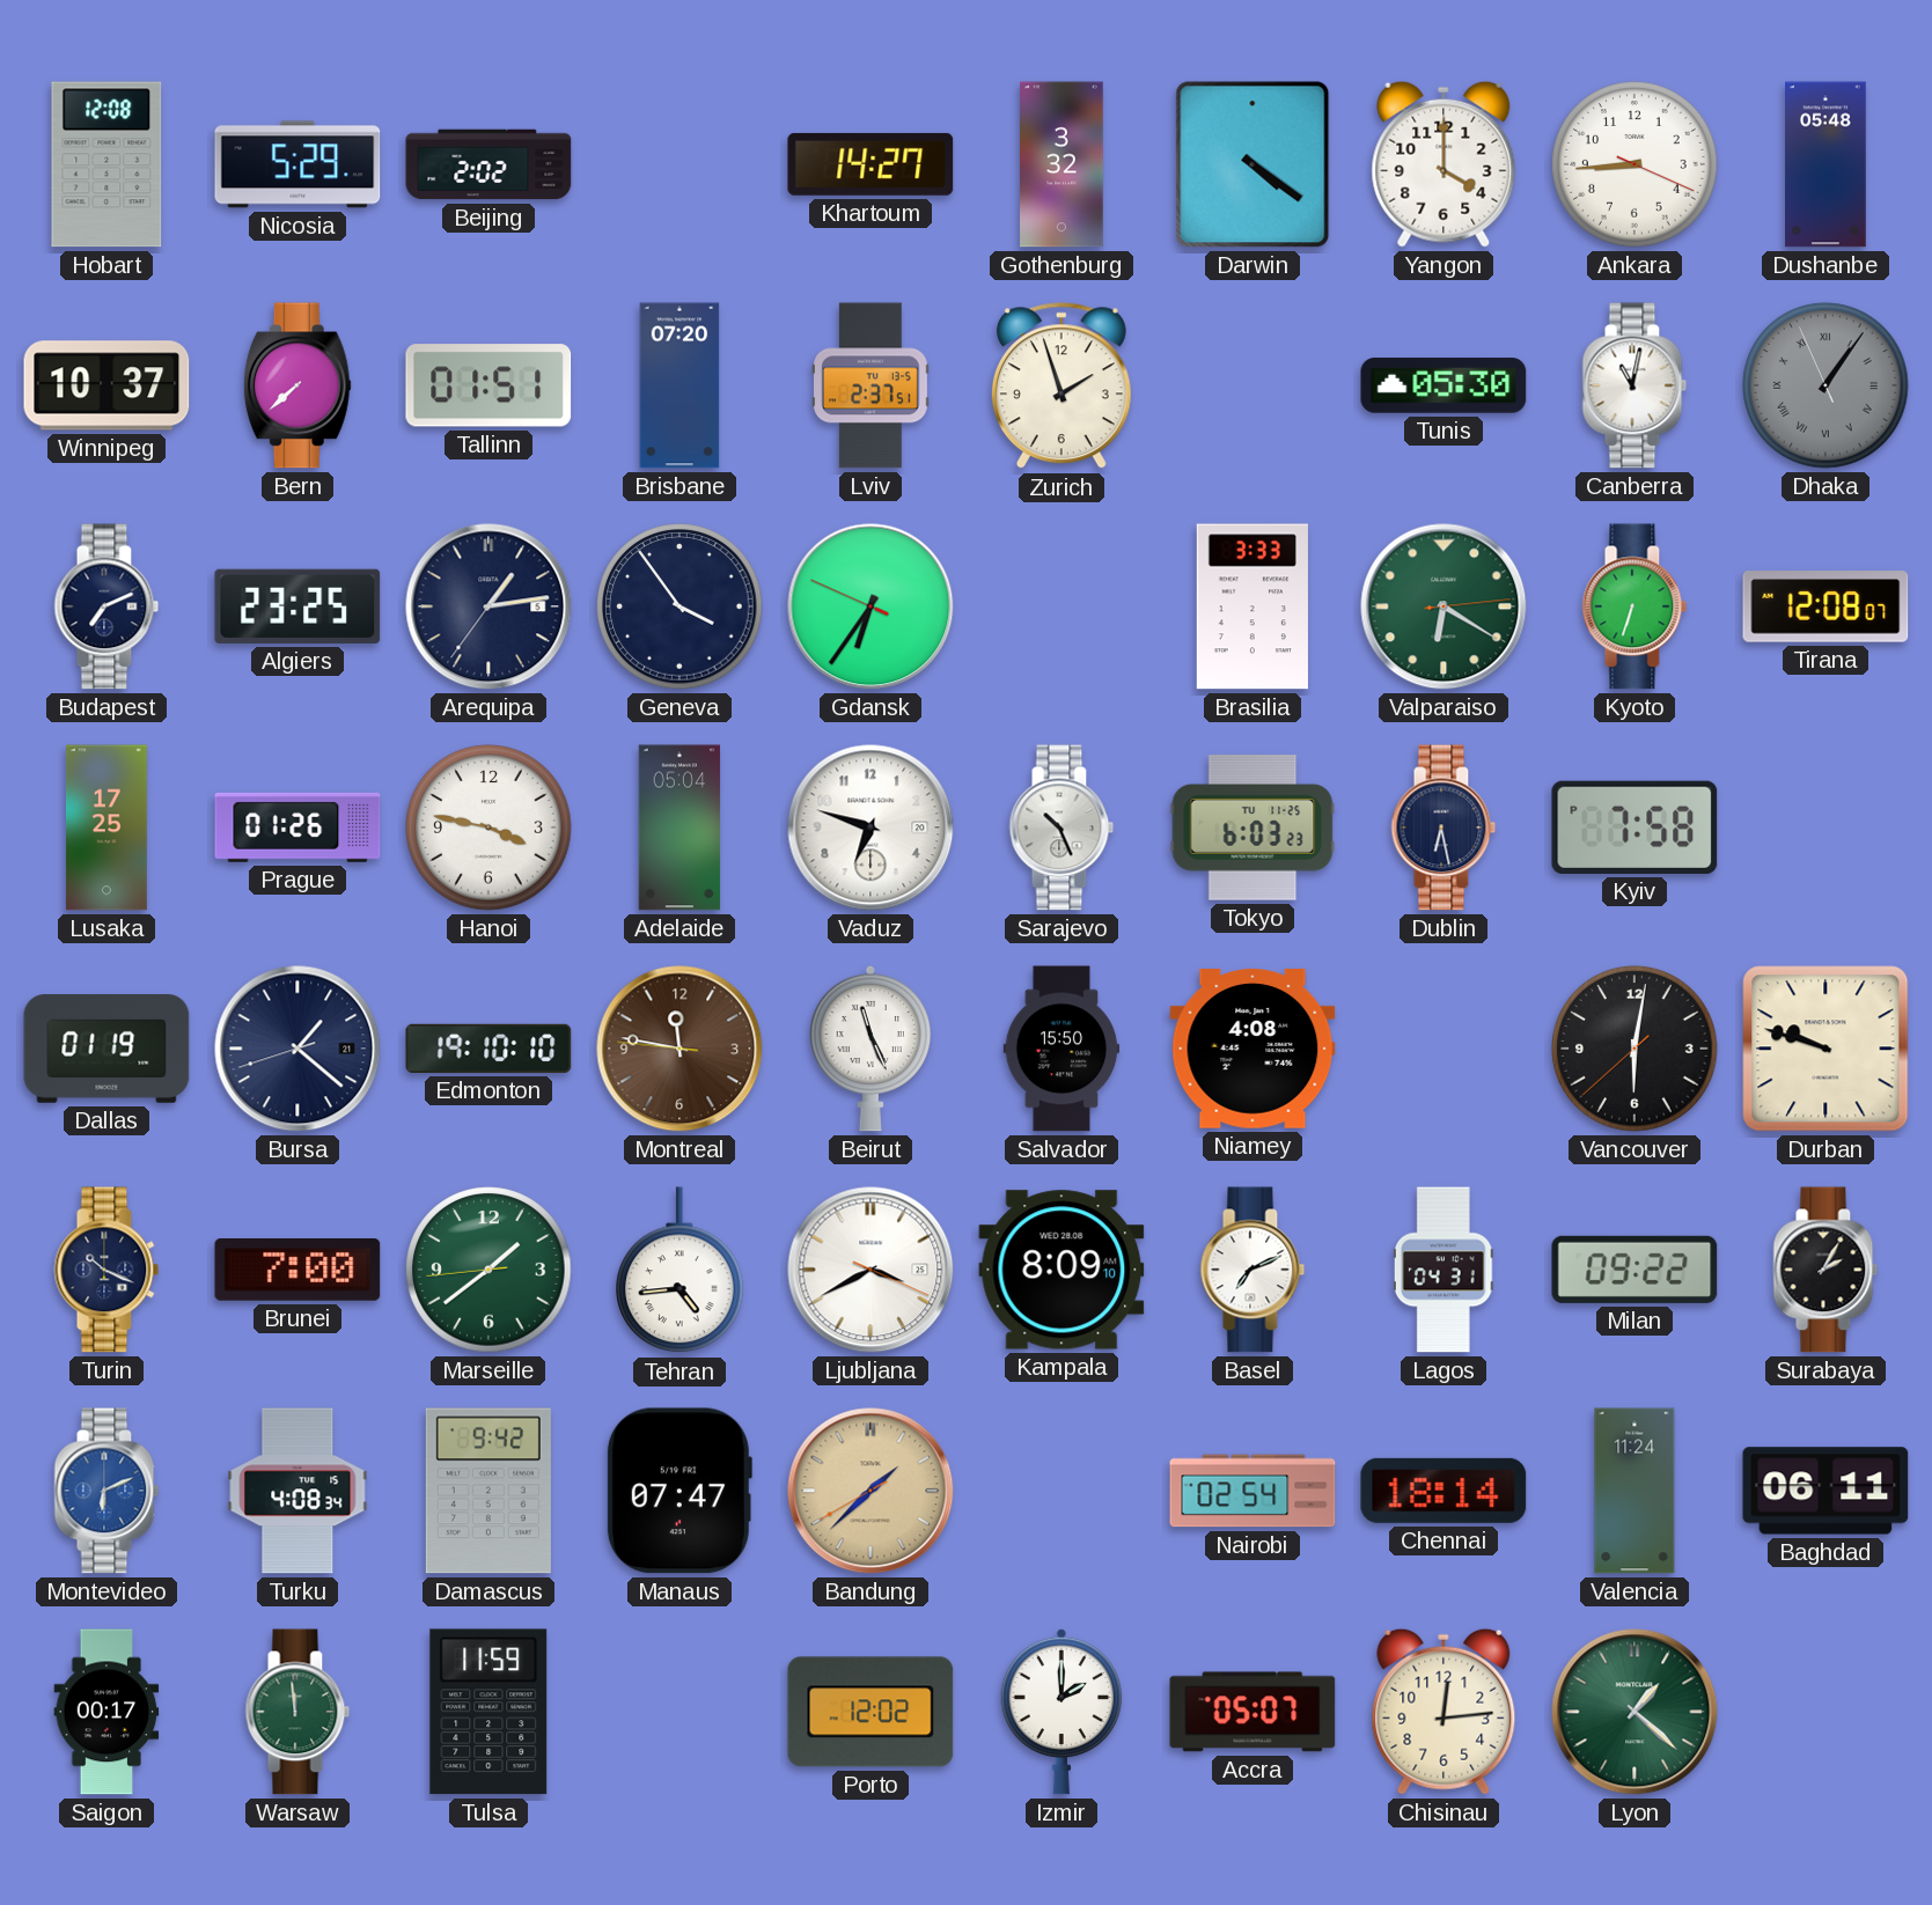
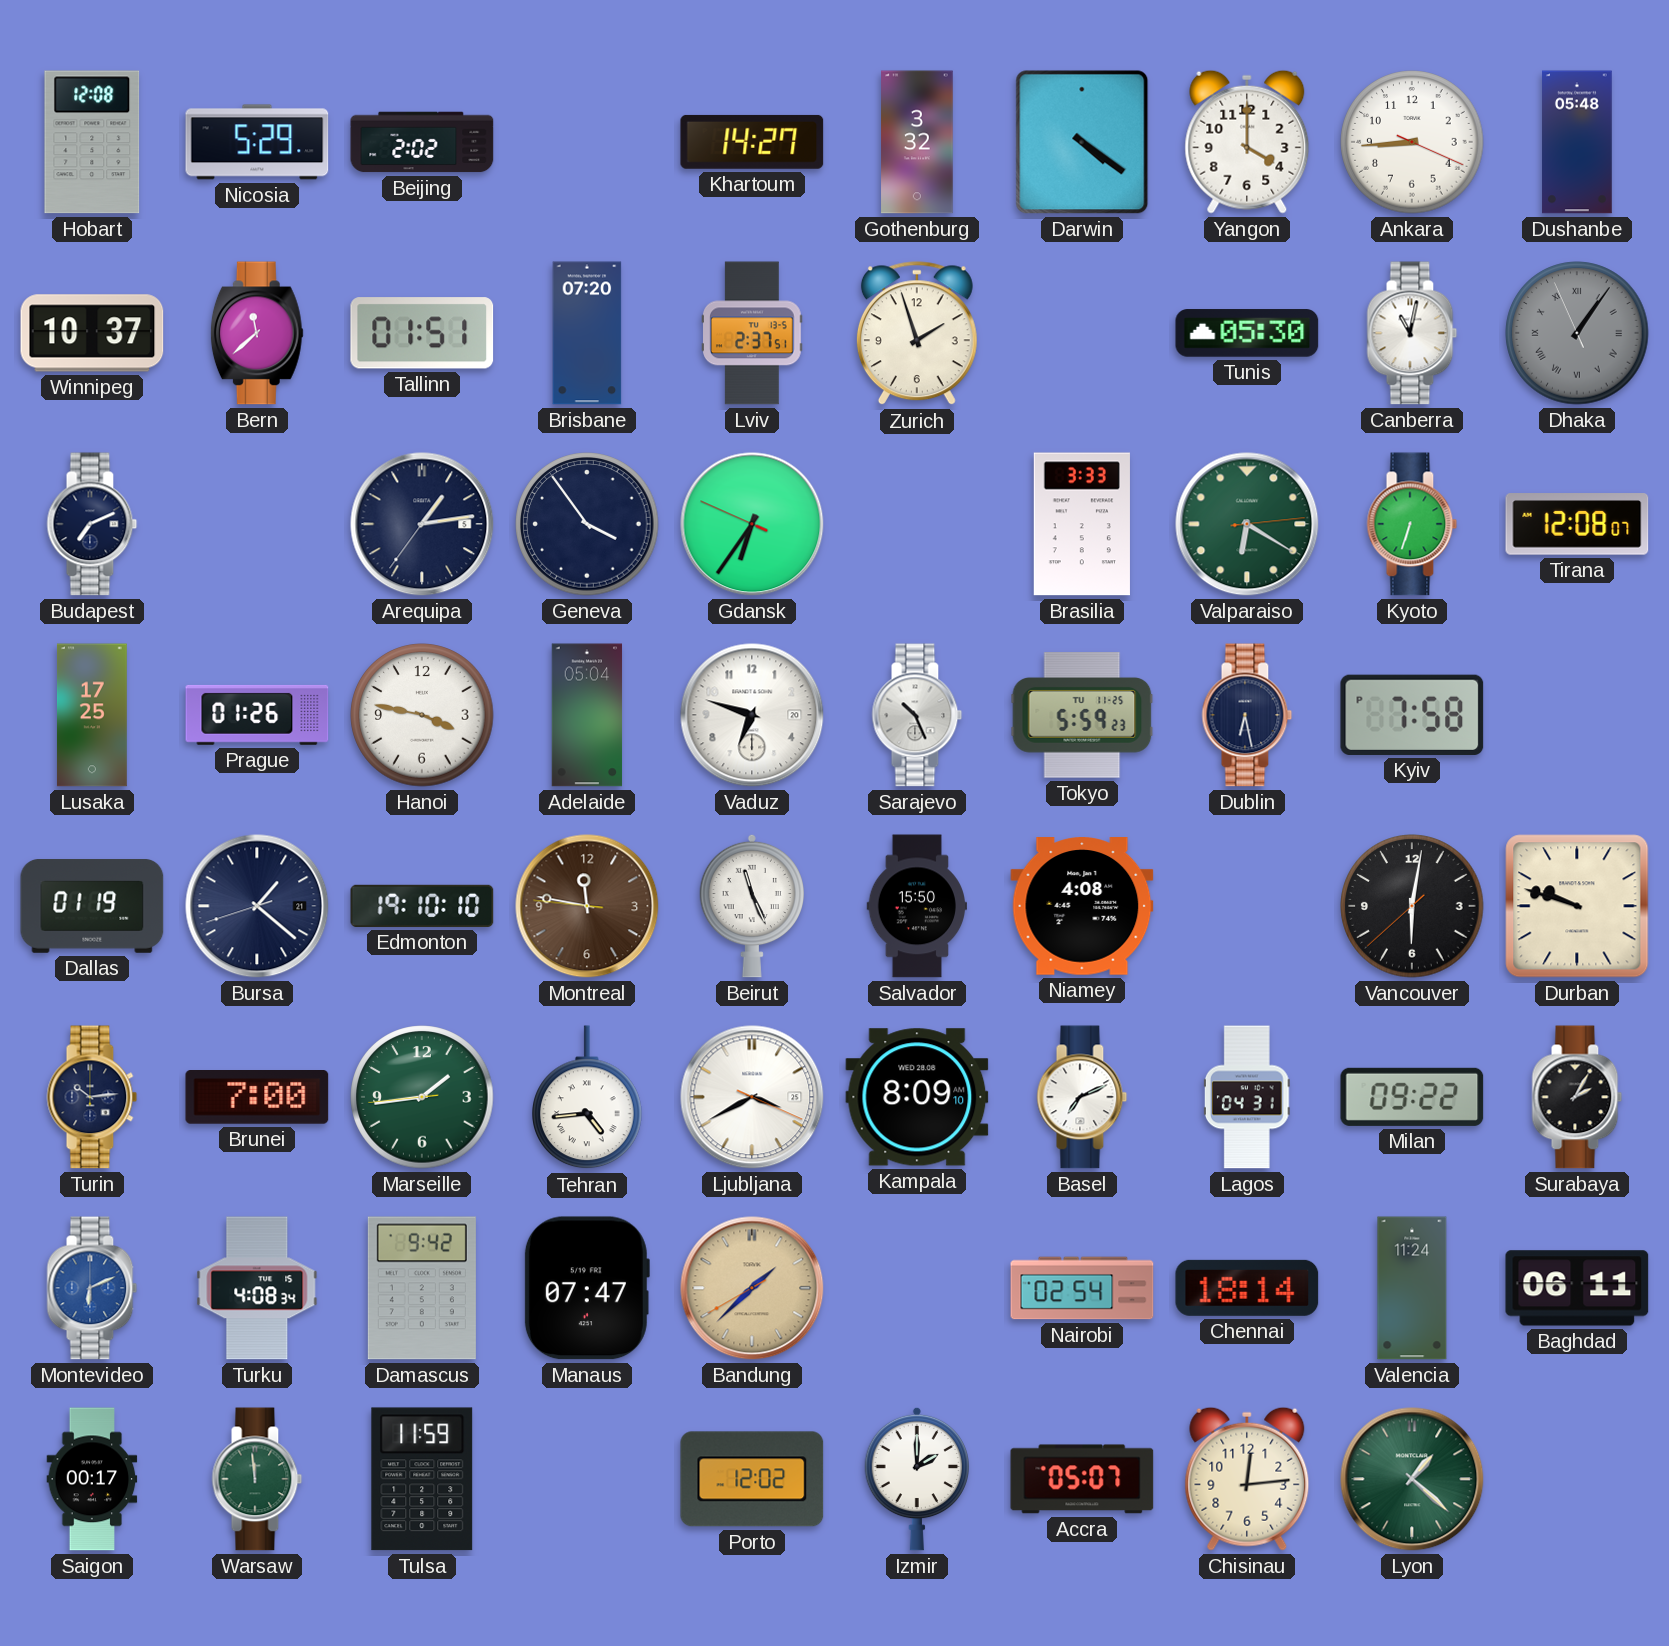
Bern: 7:38 -> 11:38
Algiers: 23:25 -> none
Tokyo: 6:03 -> 5:59
Turin: 10:19 -> 10:14
Marseille: 1:38 -> 1:43
